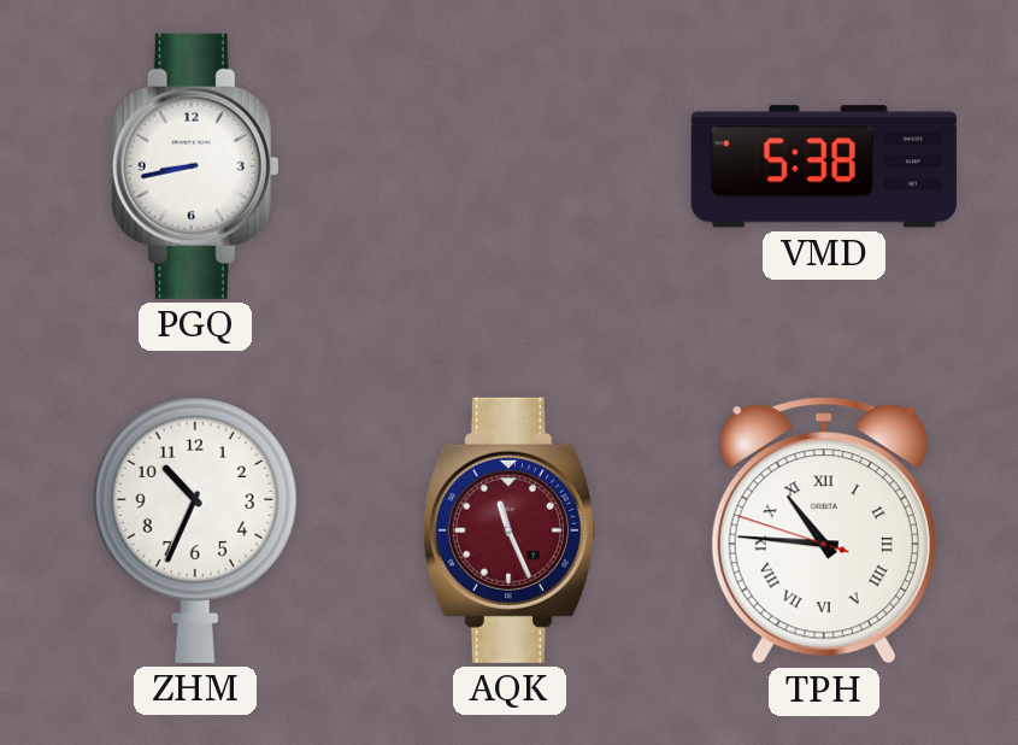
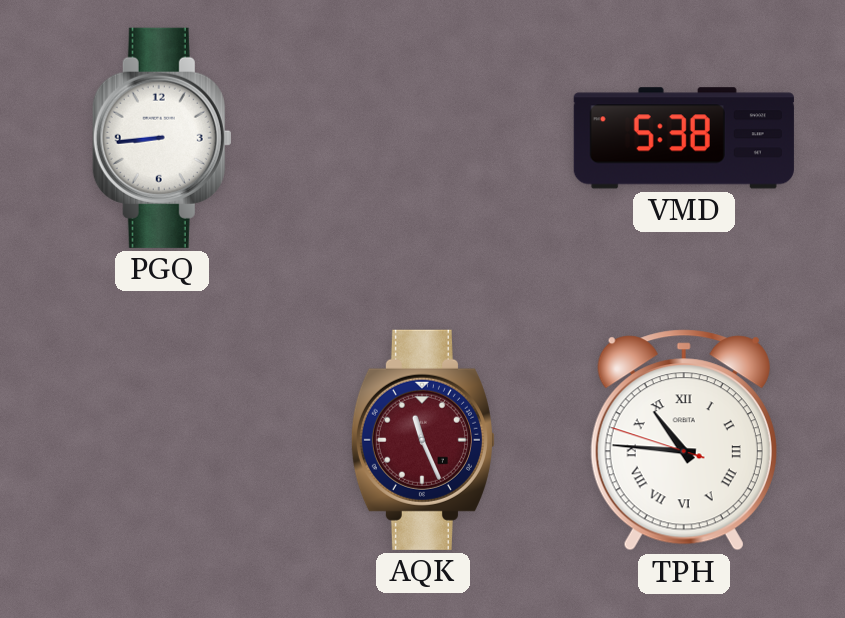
PGQ: 8:43 -> 8:44
ZHM: 10:34 -> none
